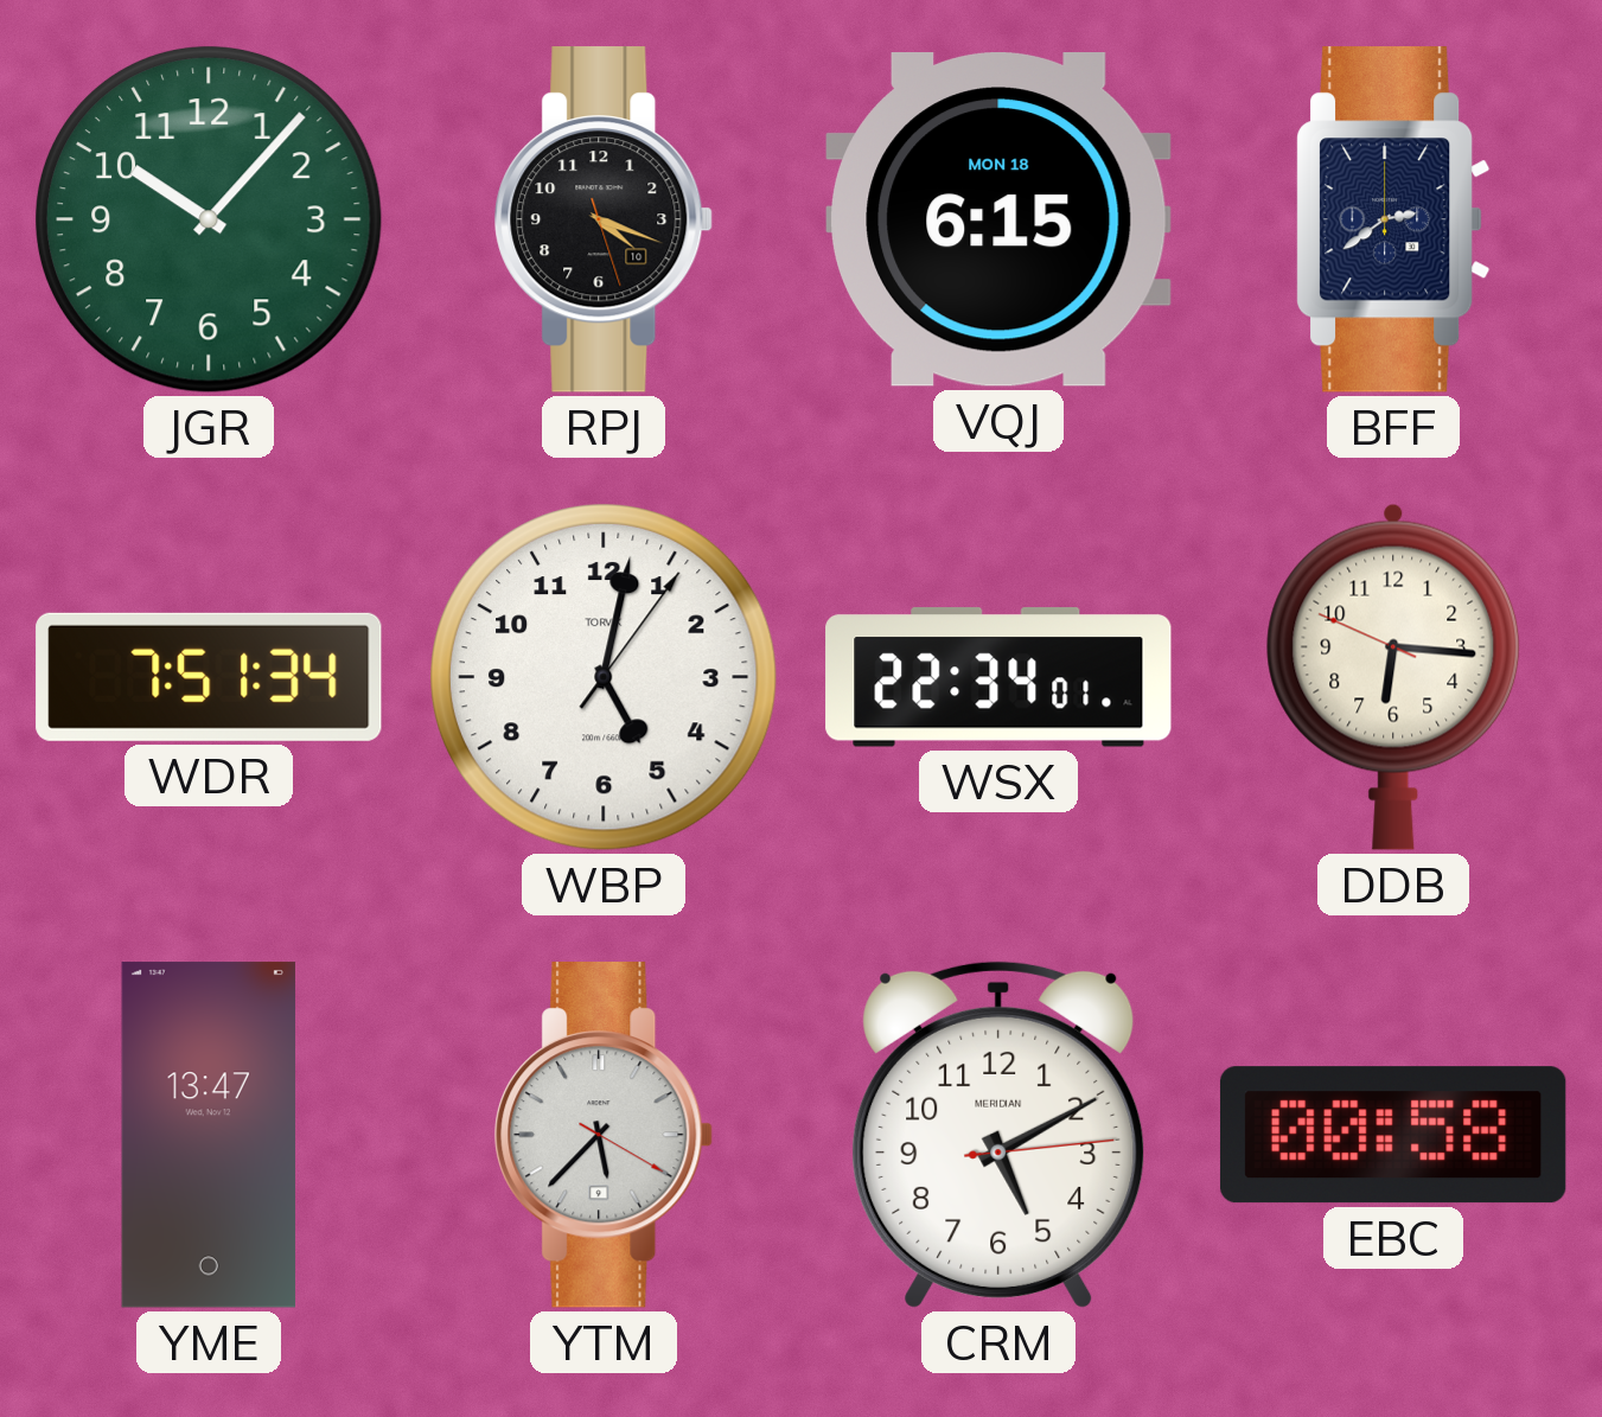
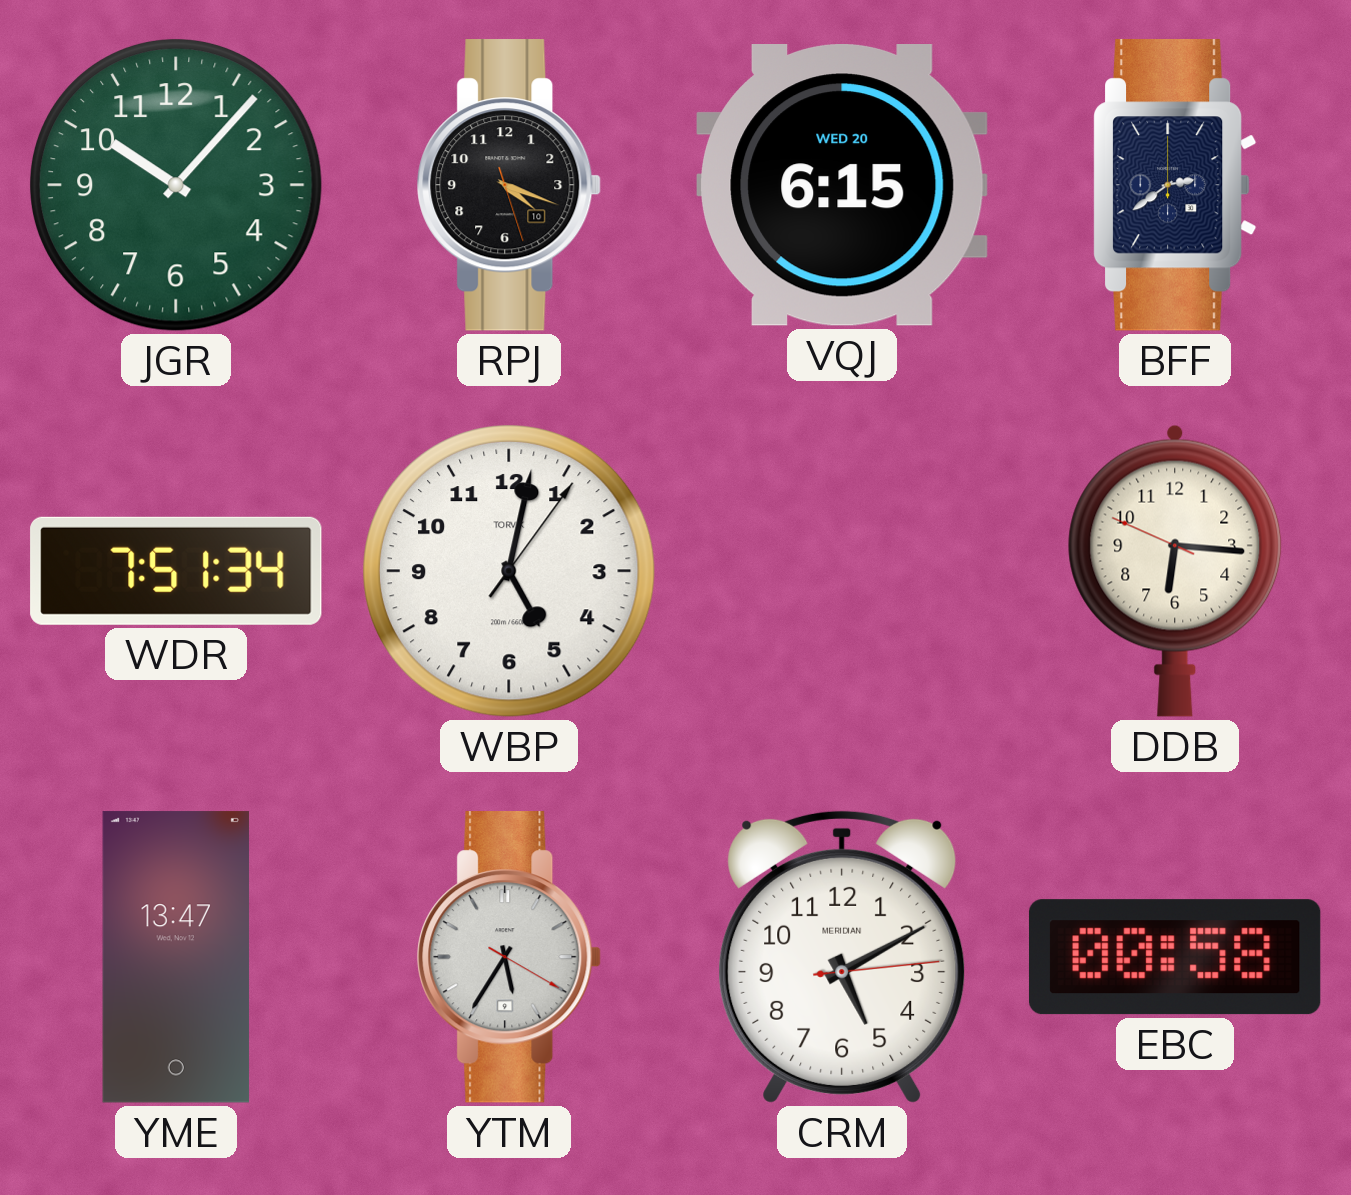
VQJ date: MON 18 -> WED 20
WSX: 22:34 -> none
YTM: 5:37 -> 5:35
